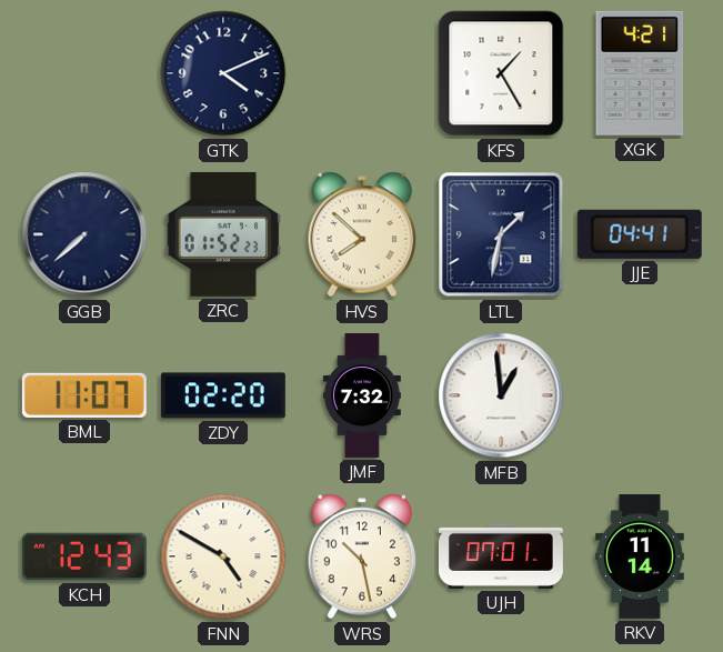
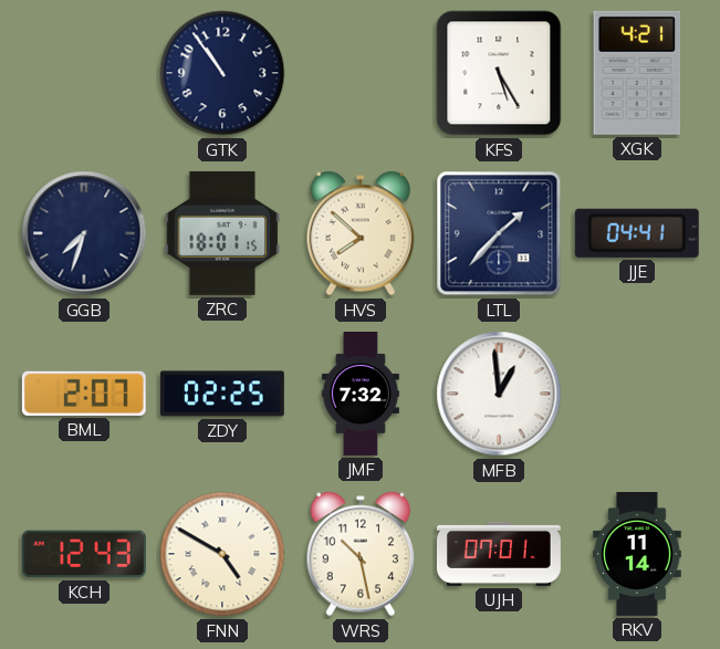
GTK: 4:11 -> 10:54
KFS: 1:25 -> 5:25
GGB: 7:38 -> 7:33
ZRC: 01:52 -> 18:01
LTL: 1:32 -> 1:37
BML: 11:07 -> 2:07
ZDY: 02:20 -> 02:25
